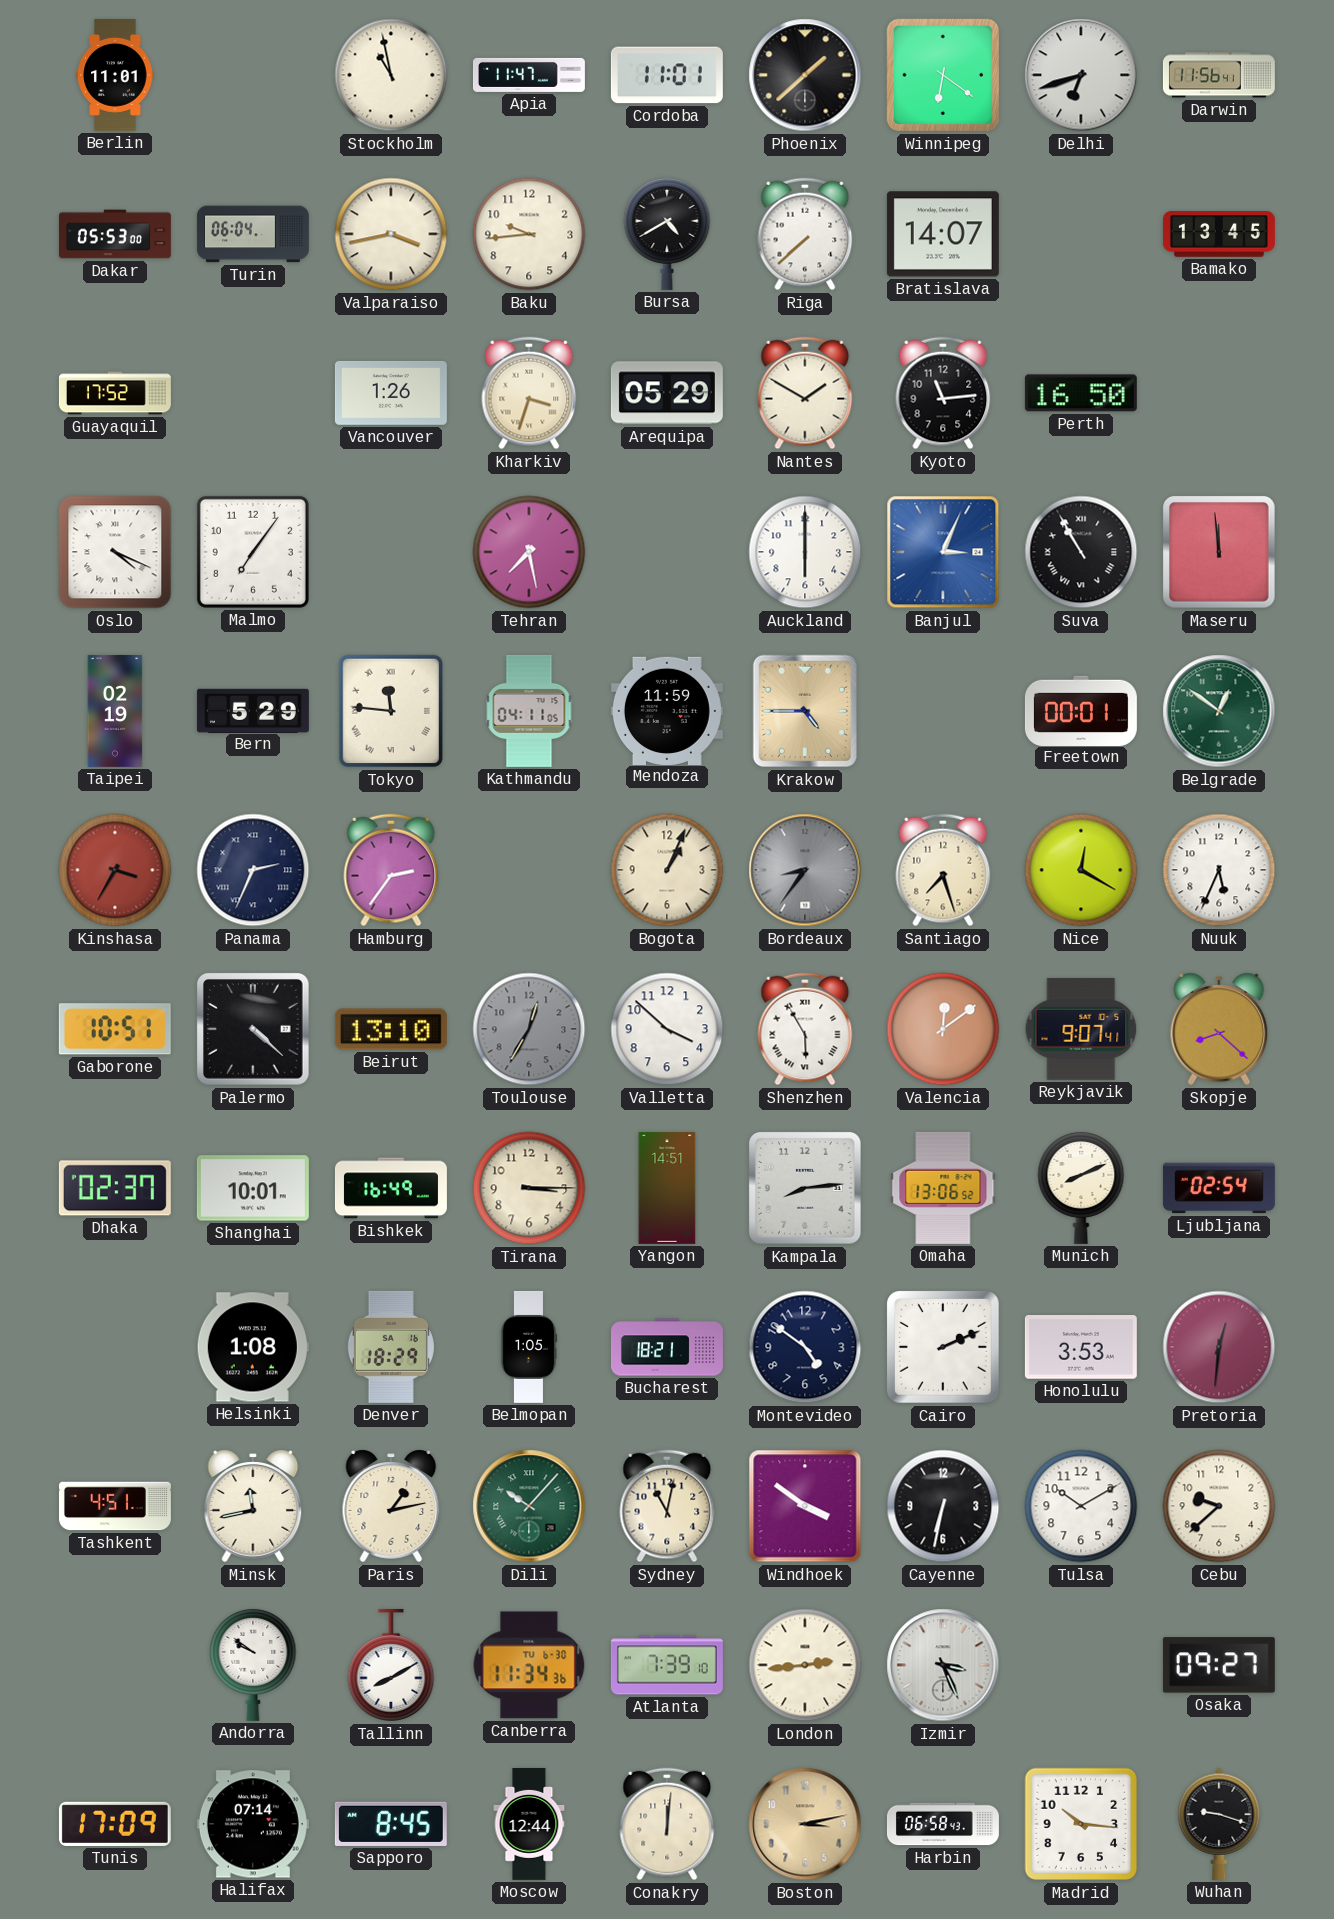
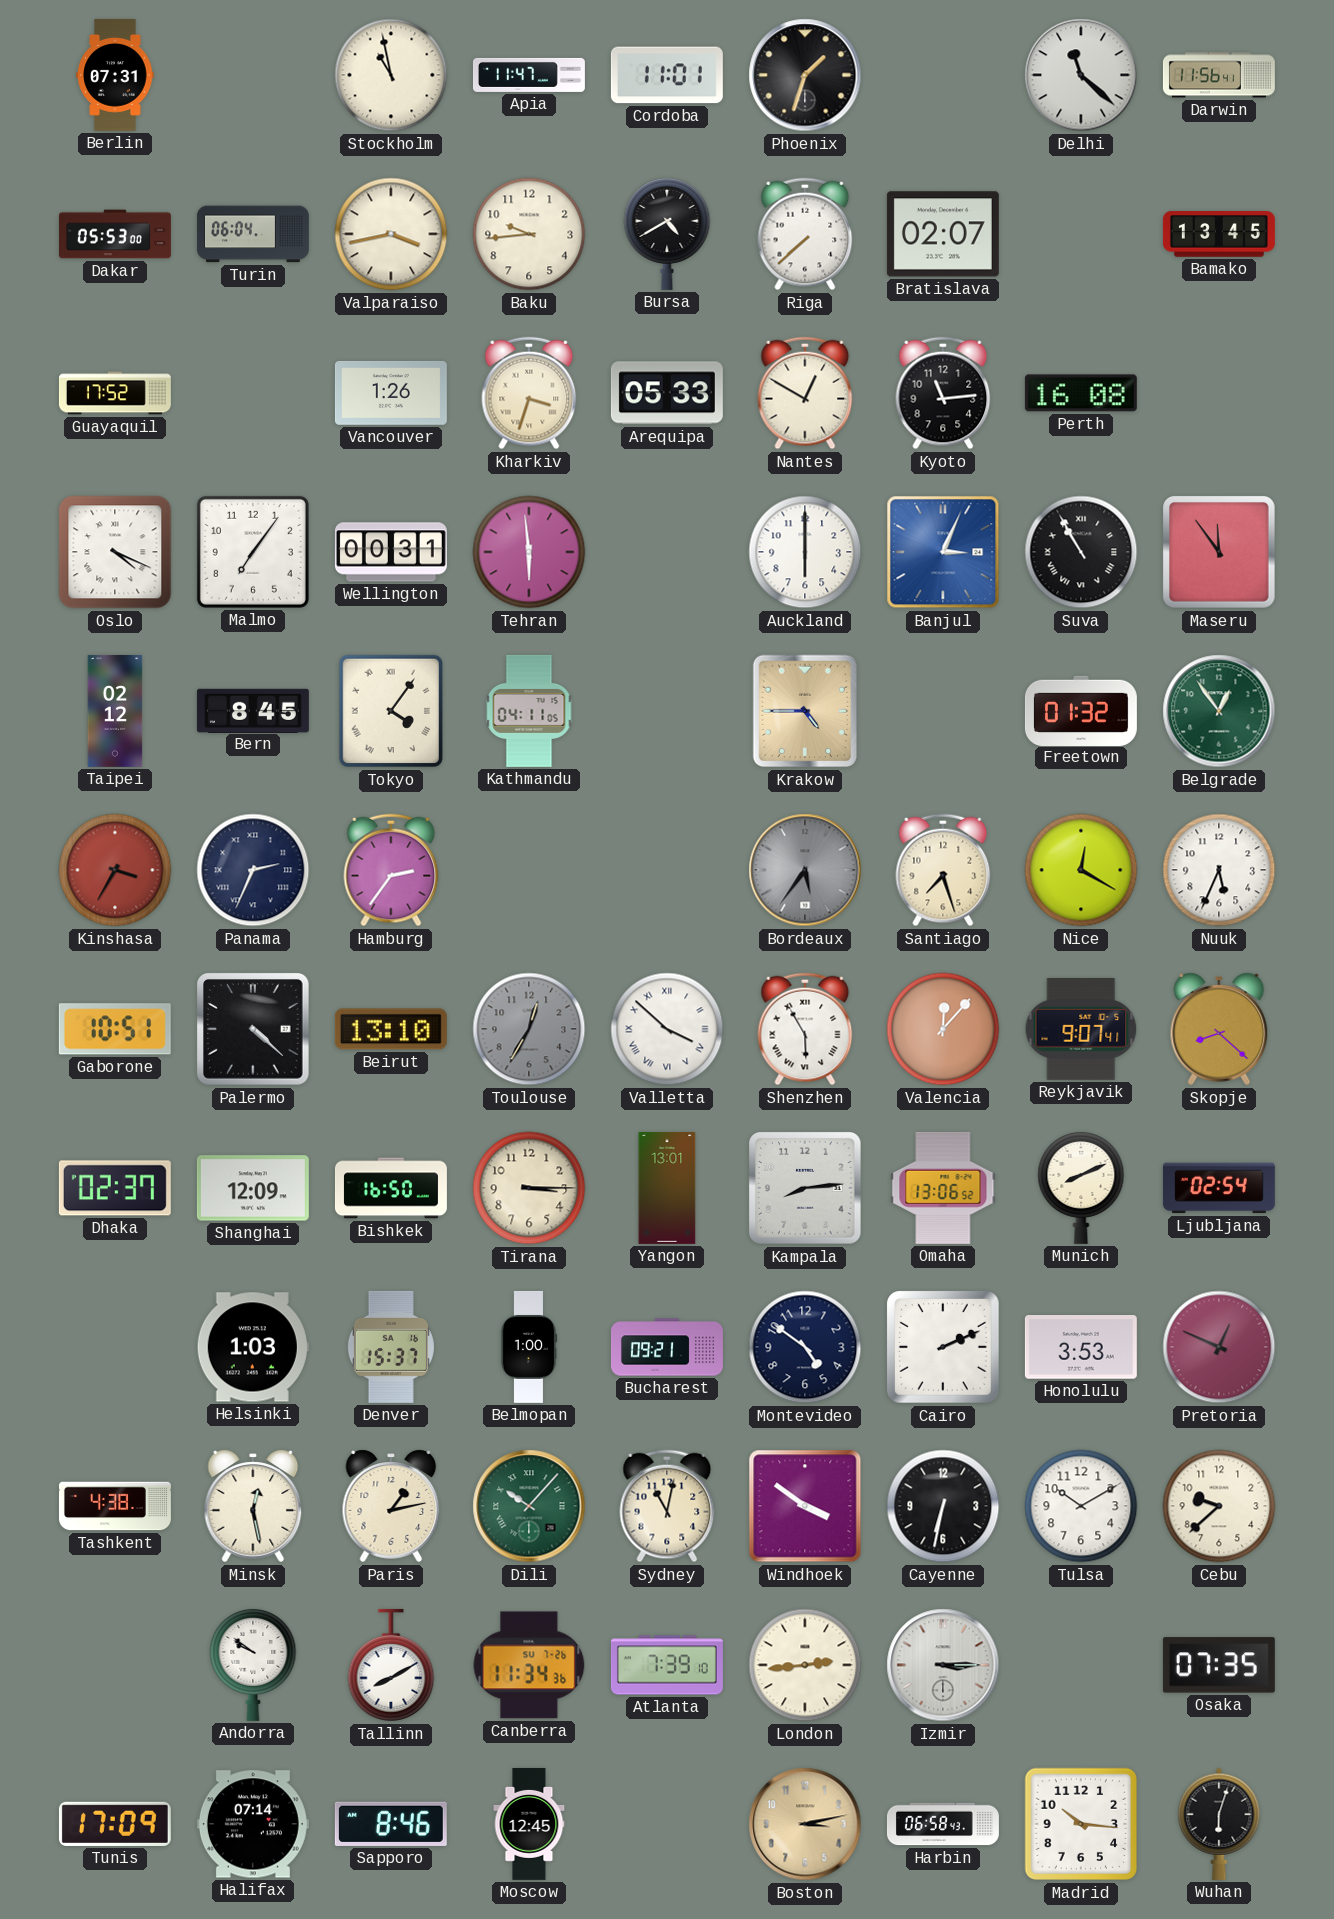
Berlin: 11:01 -> 07:31
Phoenix: 1:38 -> 1:33
Winnipeg: 6:21 -> none
Delhi: 6:42 -> 11:22
Bratislava: 14:07 -> 02:07
Arequipa: 05:29 -> 05:33
Nantes: 1:50 -> 12:50
Perth: 16:50 -> 16:08
Wellington: none -> 00:31
Tehran: 7:28 -> 5:59
Maseru: 11:59 -> 11:54
Taipei: 02:19 -> 02:12
Bern: 5:29 -> 8:45
Tokyo: 11:46 -> 4:06
Mendoza: 11:59 -> none
Freetown: 00:01 -> 01:32
Belgrade: 12:51 -> 12:54
Bogota: 1:04 -> none
Bordeaux: 8:36 -> 5:36
Valletta numerals: Arabic -> Roman
Valencia: 12:09 -> 12:07
Shanghai: 10:01 -> 12:09
Bishkek: 16:49 -> 16:50
Yangon: 14:51 -> 13:01
Helsinki: 1:08 -> 1:03
Denver: 18:29 -> 15:37
Belmopan: 1:05 -> 1:00
Bucharest: 18:21 -> 09:21
Pretoria: 12:31 -> 12:49
Tashkent: 4:51 -> 4:38
Minsk: 11:43 -> 12:28
Canberra date: TU 6-30 -> SU 7-26
Izmir: 3:26 -> 3:15
Osaka: 09:27 -> 07:35
Sapporo: 8:45 -> 8:46
Moscow: 12:44 -> 12:45
Conakry: 12:01 -> none
Wuhan: 9:18 -> 6:03
